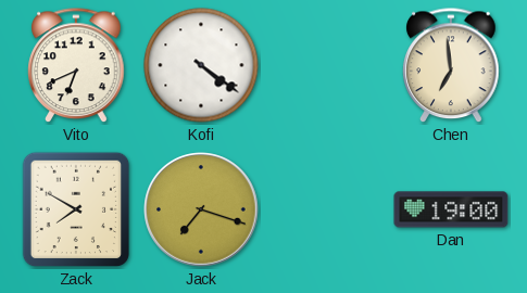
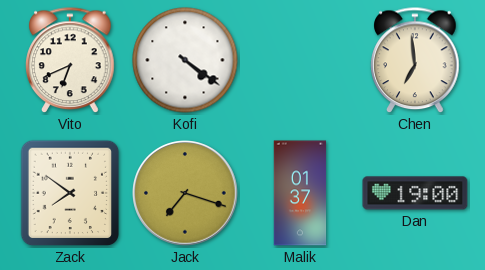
Zack: 7:50 -> 7:51
Malik: none -> 01:37
